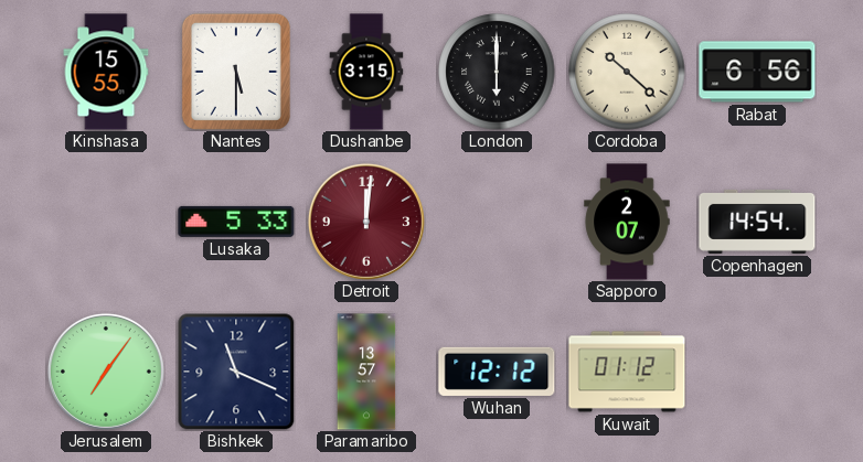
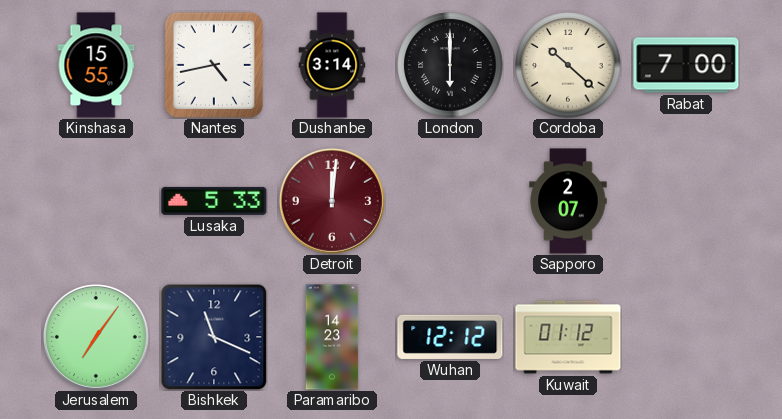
Nantes: 5:30 -> 4:43
Dushanbe: 3:15 -> 3:14
Rabat: 6:56 -> 7:00
Copenhagen: 14:54 -> none
Paramaribo: 13:57 -> 14:23
